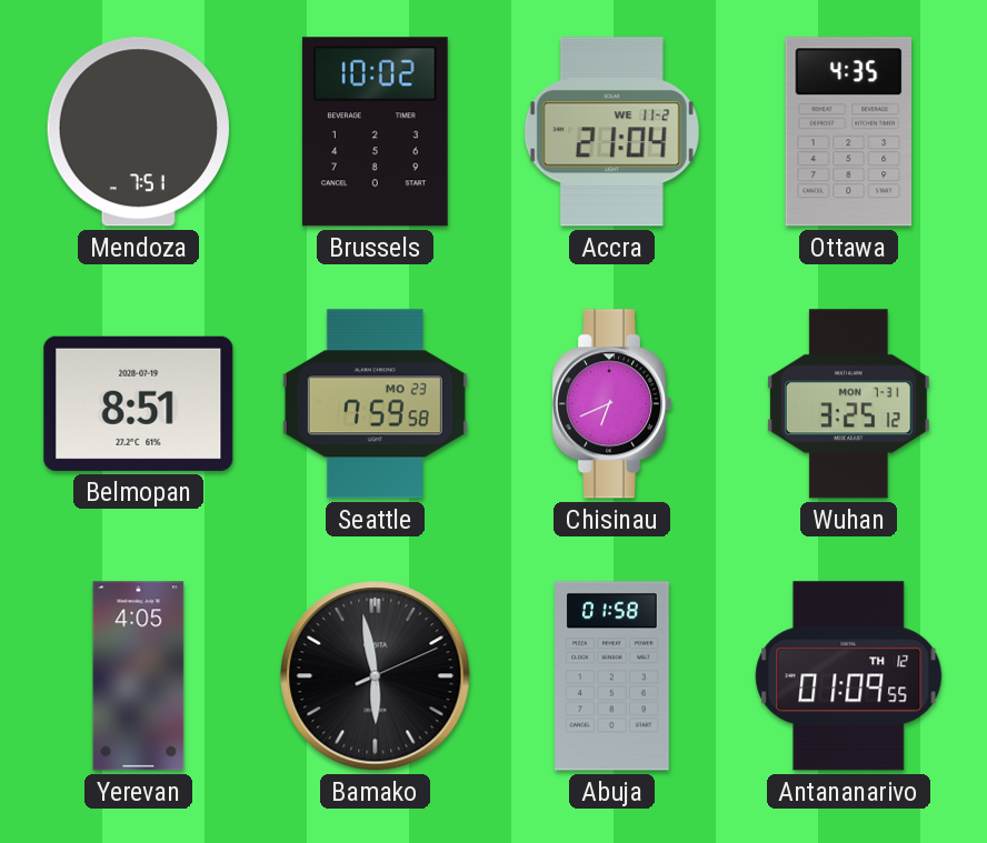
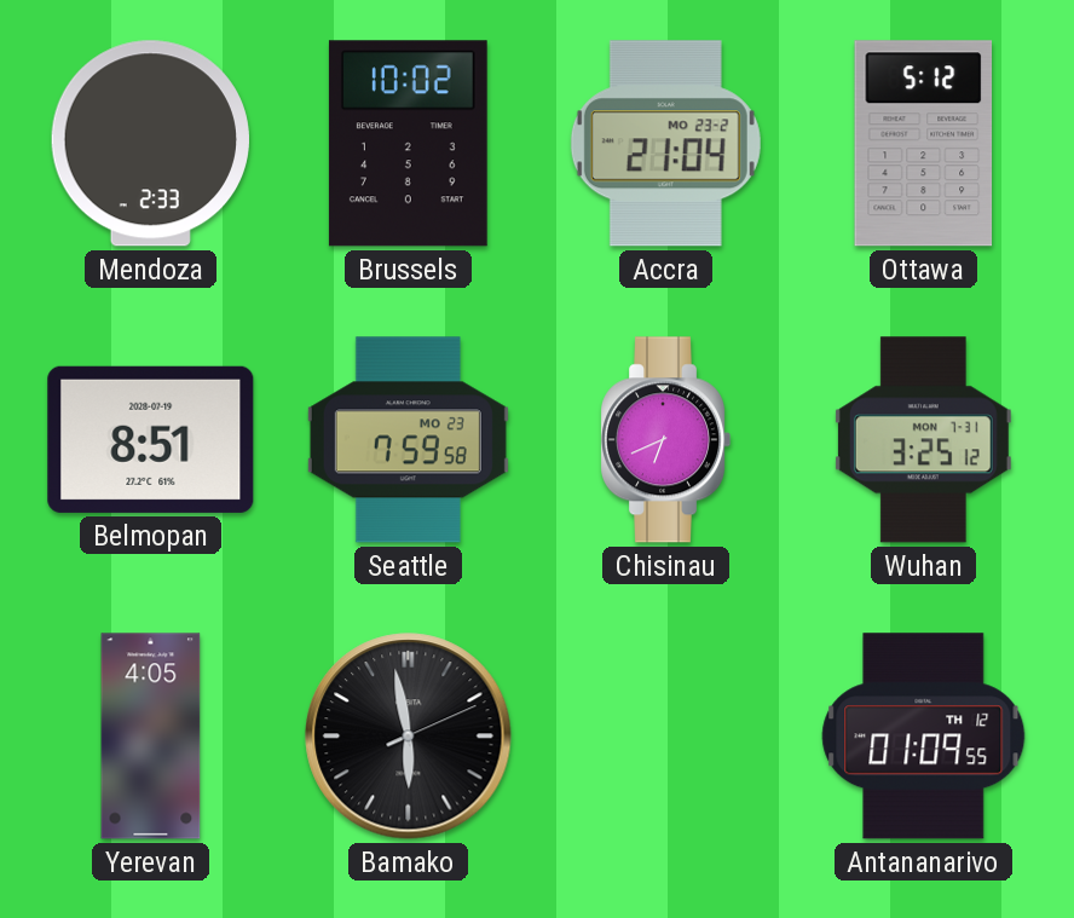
Mendoza: 7:51 -> 2:33
Accra date: WE 11-2 -> MO 23-2
Ottawa: 4:35 -> 5:12
Abuja: 01:58 -> none
